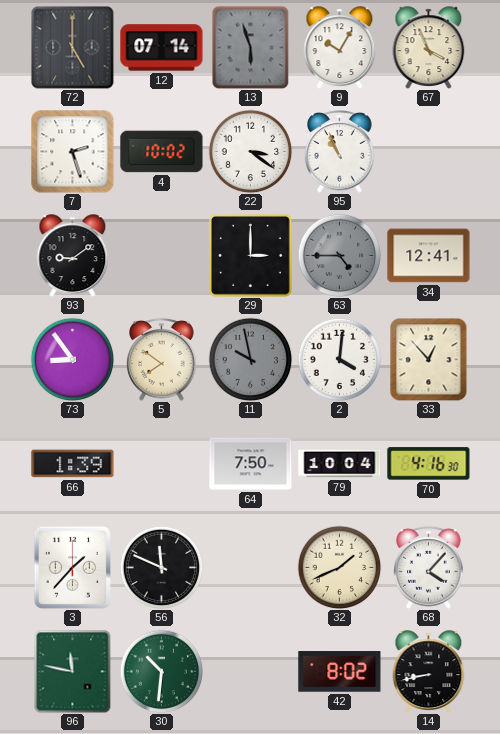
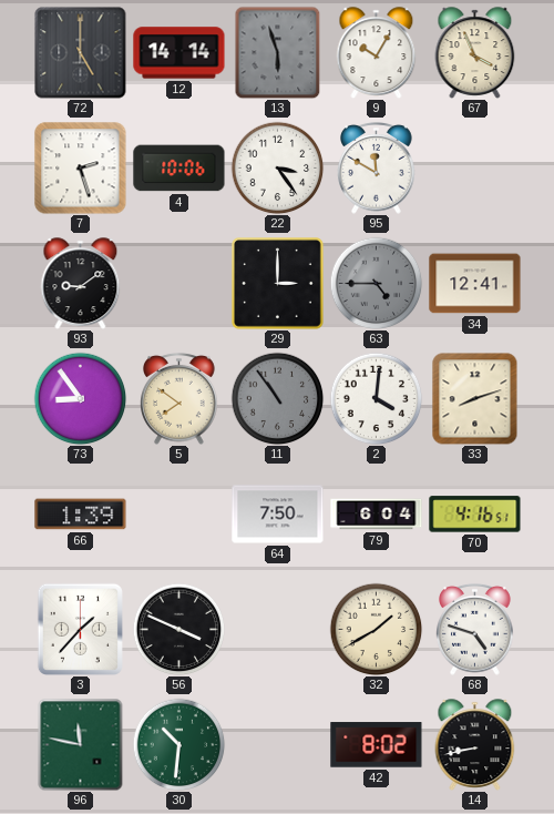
12: 07:14 -> 14:14
4: 10:02 -> 10:06
22: 3:21 -> 3:24
95: 10:56 -> 11:50
11: 9:58 -> 10:54
33: 12:53 -> 8:12
79: 10:04 -> 6:04
70: 4:16:30 -> 4:16:51
56: 11:49 -> 3:49
32: 1:41 -> 1:40
68: 4:07 -> 4:48
